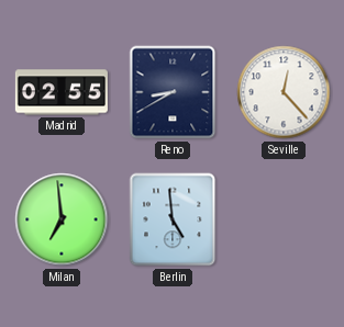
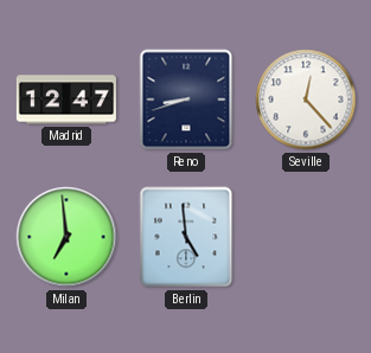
Madrid: 02:55 -> 12:47
Reno: 8:40 -> 8:42
